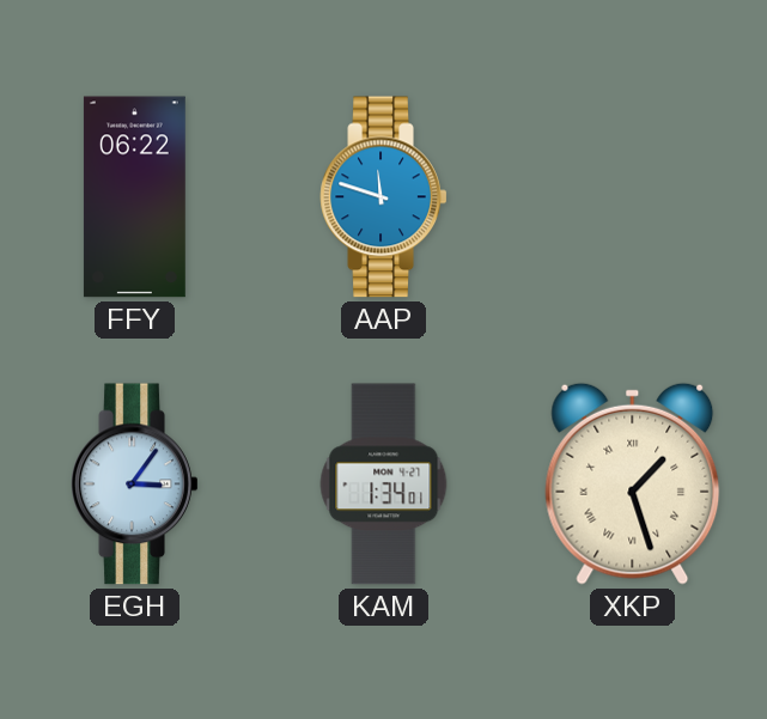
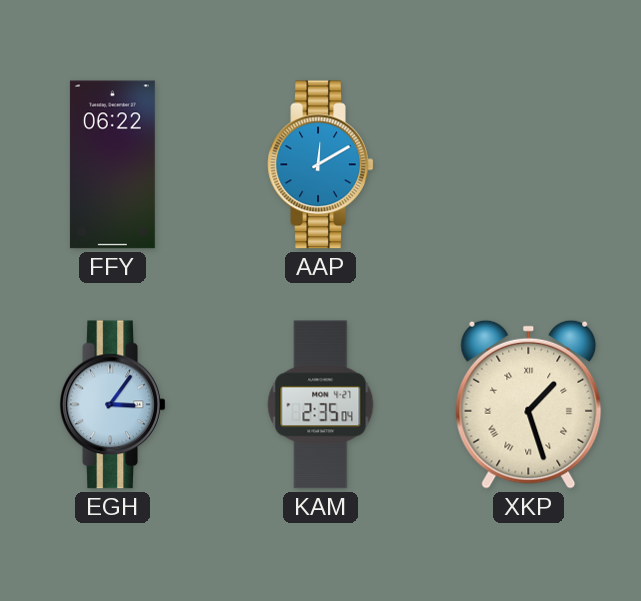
AAP: 11:48 -> 12:10
KAM: 1:34 -> 2:35
